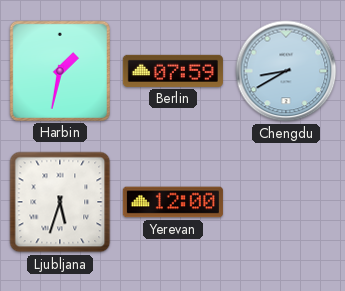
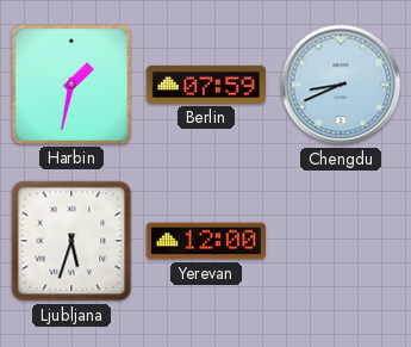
Chengdu: 8:40 -> 8:41
